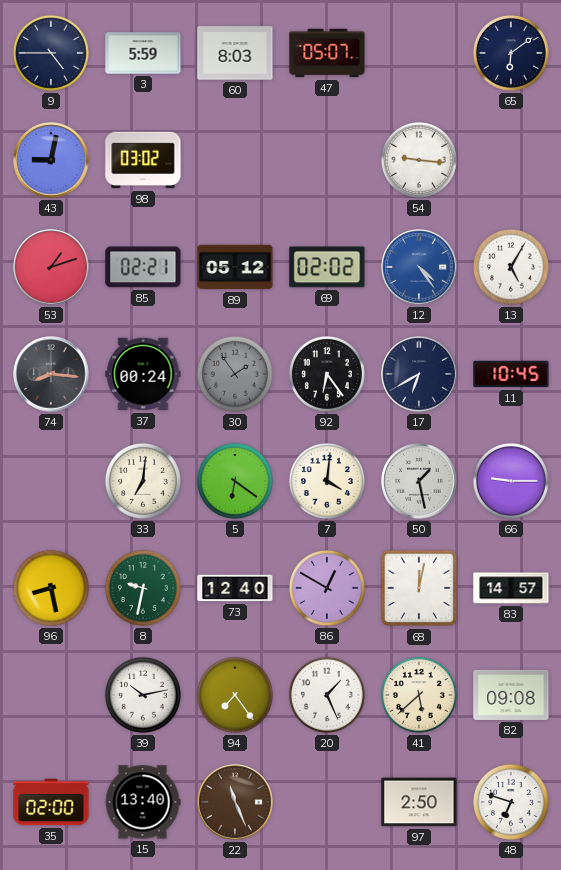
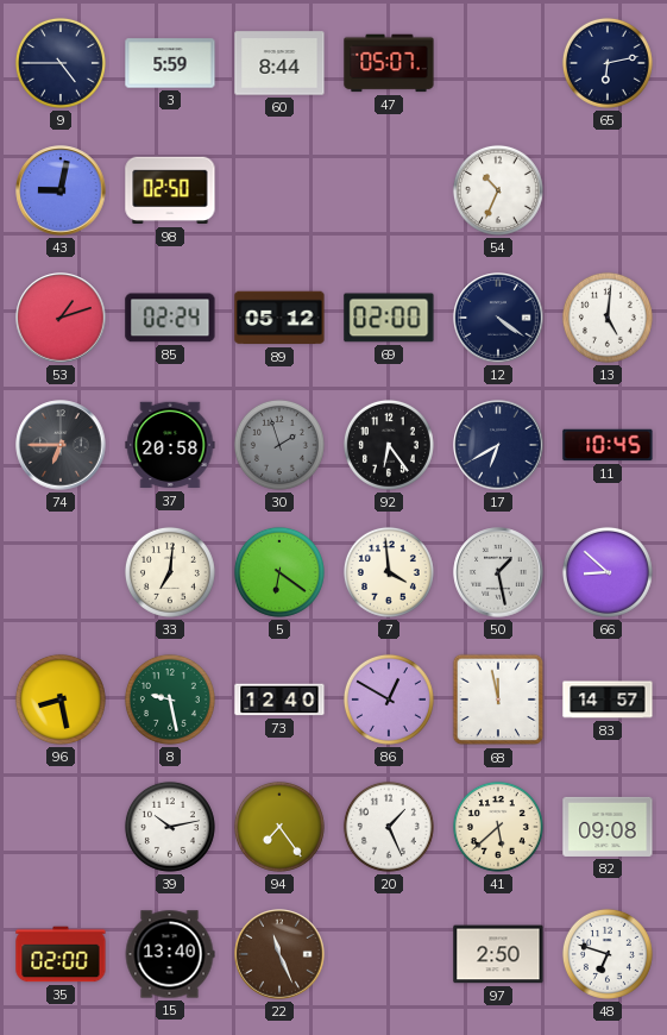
60: 8:03 -> 8:44
65: 6:09 -> 6:13
98: 03:02 -> 02:50
54: 9:16 -> 10:34
85: 02:21 -> 02:24
69: 02:02 -> 02:00
12: 4:24 -> 4:21
12 dial: blue -> navy
13: 5:05 -> 5:01
74: 8:16 -> 6:45
37: 00:24 -> 20:58
30: 1:54 -> 1:57
7: 4:01 -> 3:59
66: 9:15 -> 8:52
8: 9:32 -> 9:28
68: 12:02 -> 11:58
